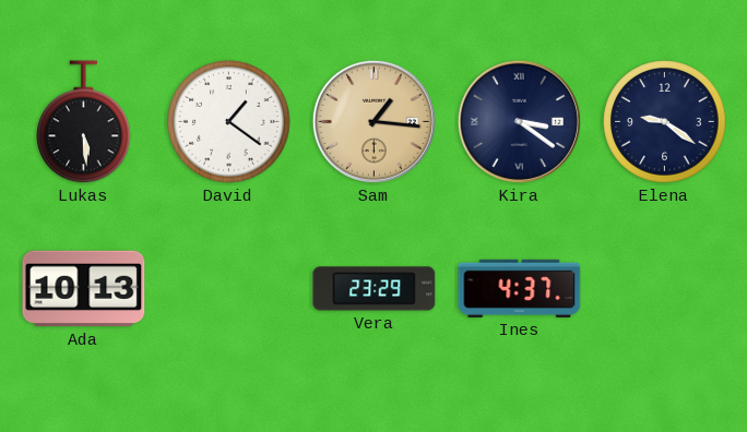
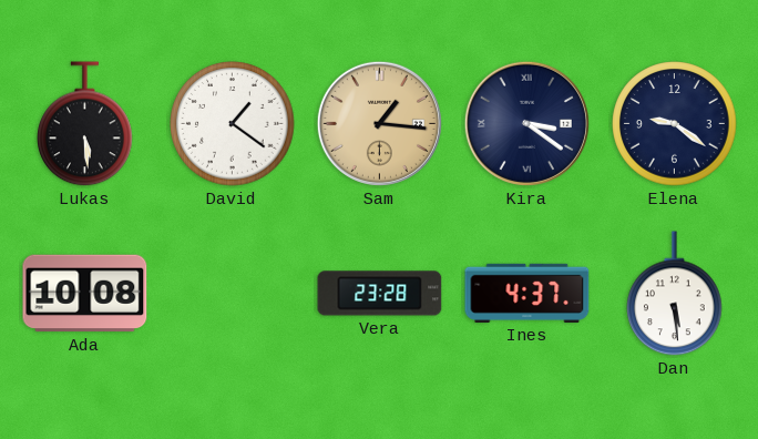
Ada: 10:13 -> 10:08
Vera: 23:29 -> 23:28
Dan: none -> 5:29
